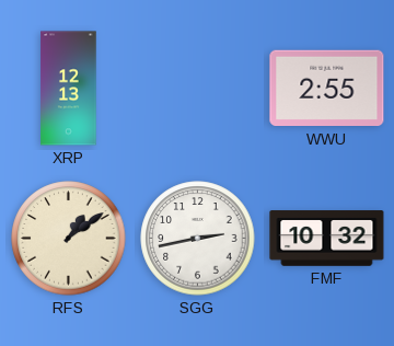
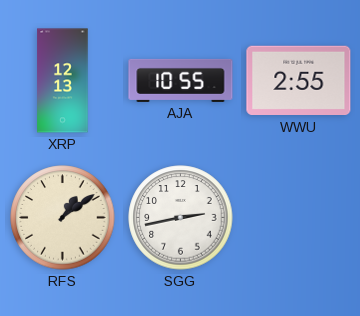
AJA: none -> 10:55
FMF: 10:32 -> none
